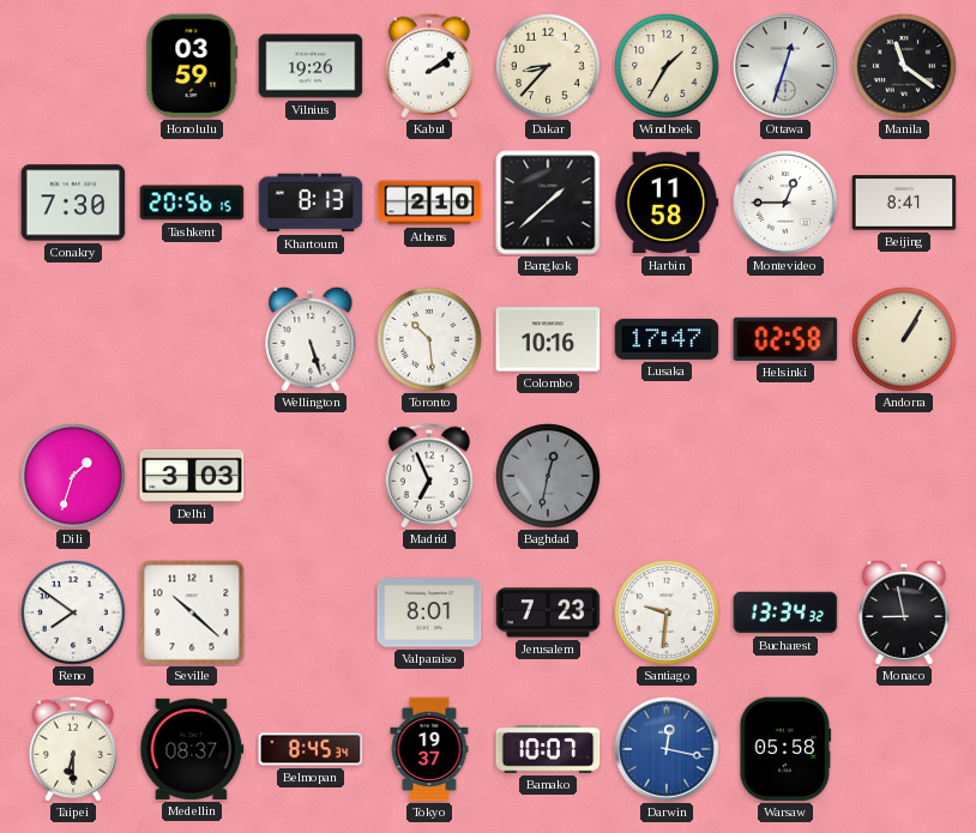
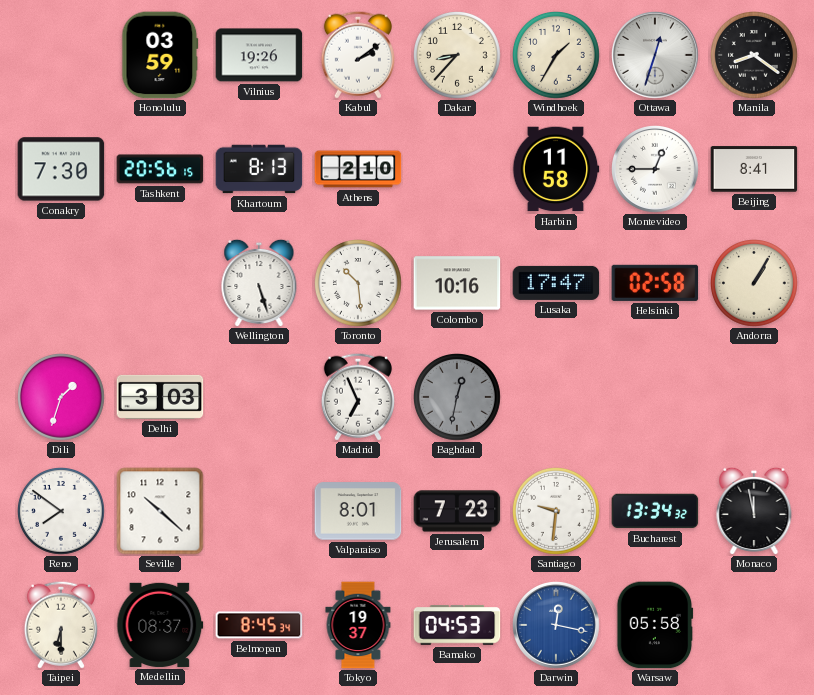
Manila: 11:21 -> 8:21
Bangkok: 1:38 -> none
Monaco: 8:58 -> 11:58
Bamako: 10:07 -> 04:53
